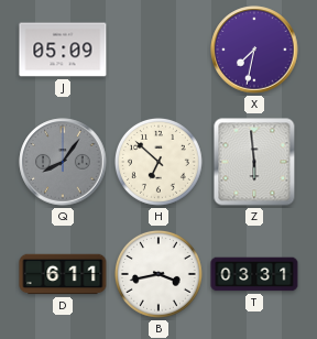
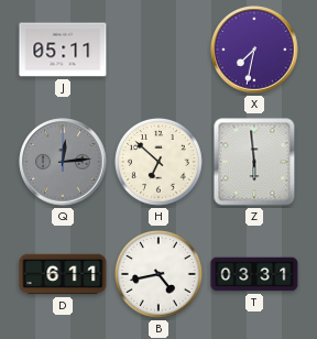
J: 05:09 -> 05:11
Q: 8:06 -> 12:14
B: 3:43 -> 4:43
